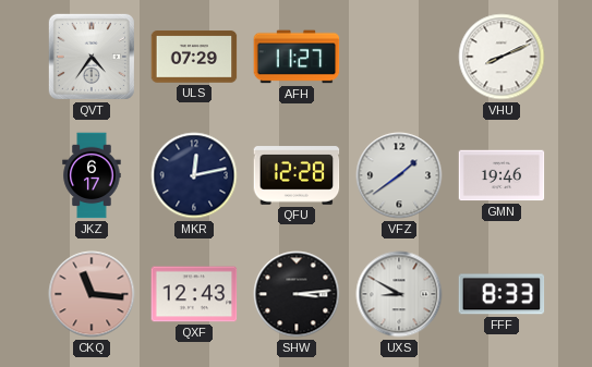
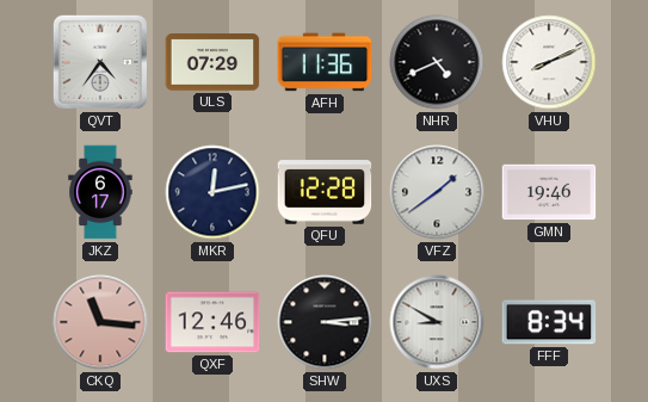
AFH: 11:27 -> 11:36
NHR: none -> 4:41
QXF: 12:43 -> 12:46
FFF: 8:33 -> 8:34
